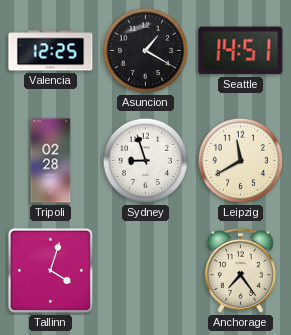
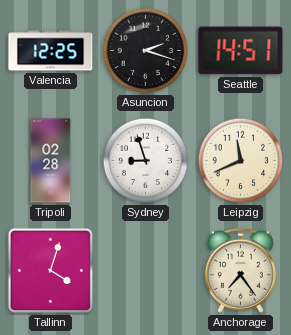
Asuncion: 1:20 -> 2:18
Leipzig: 11:40 -> 11:41
